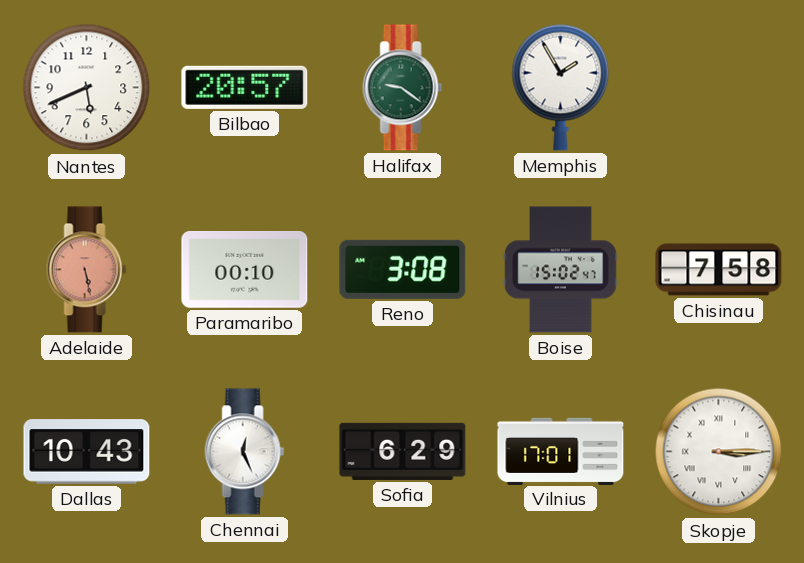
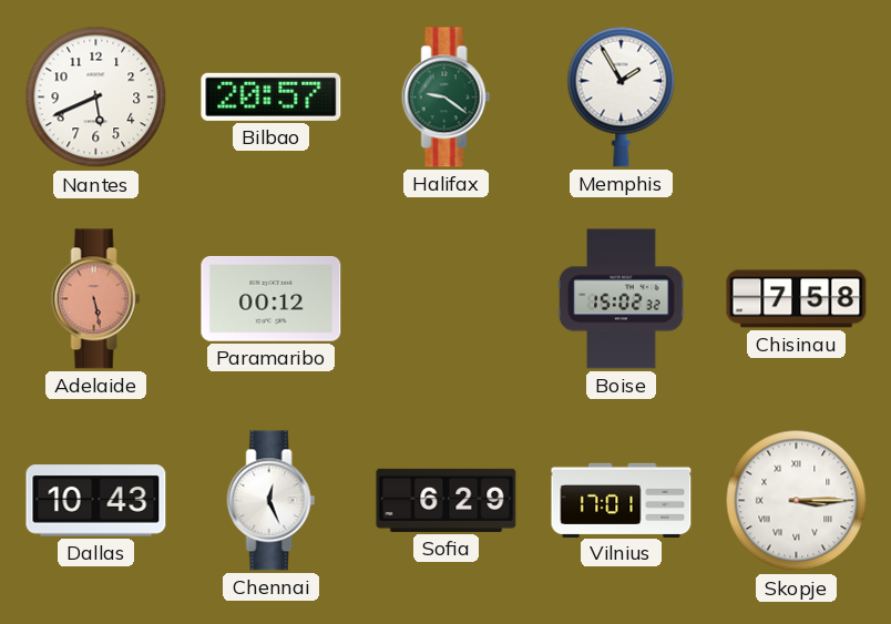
Paramaribo: 00:10 -> 00:12
Reno: 3:08 -> none
Boise: 15:02:47 -> 15:02:32
